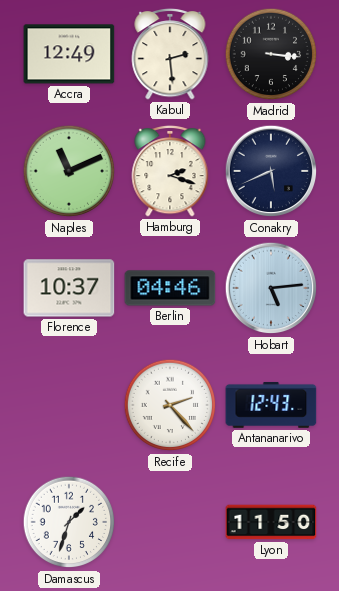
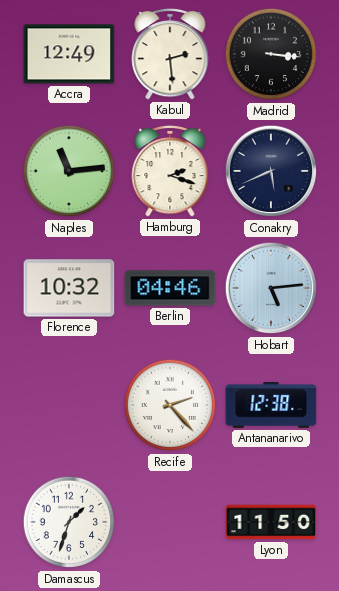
Naples: 11:11 -> 11:14
Florence: 10:37 -> 10:32
Antananarivo: 12:43 -> 12:38
